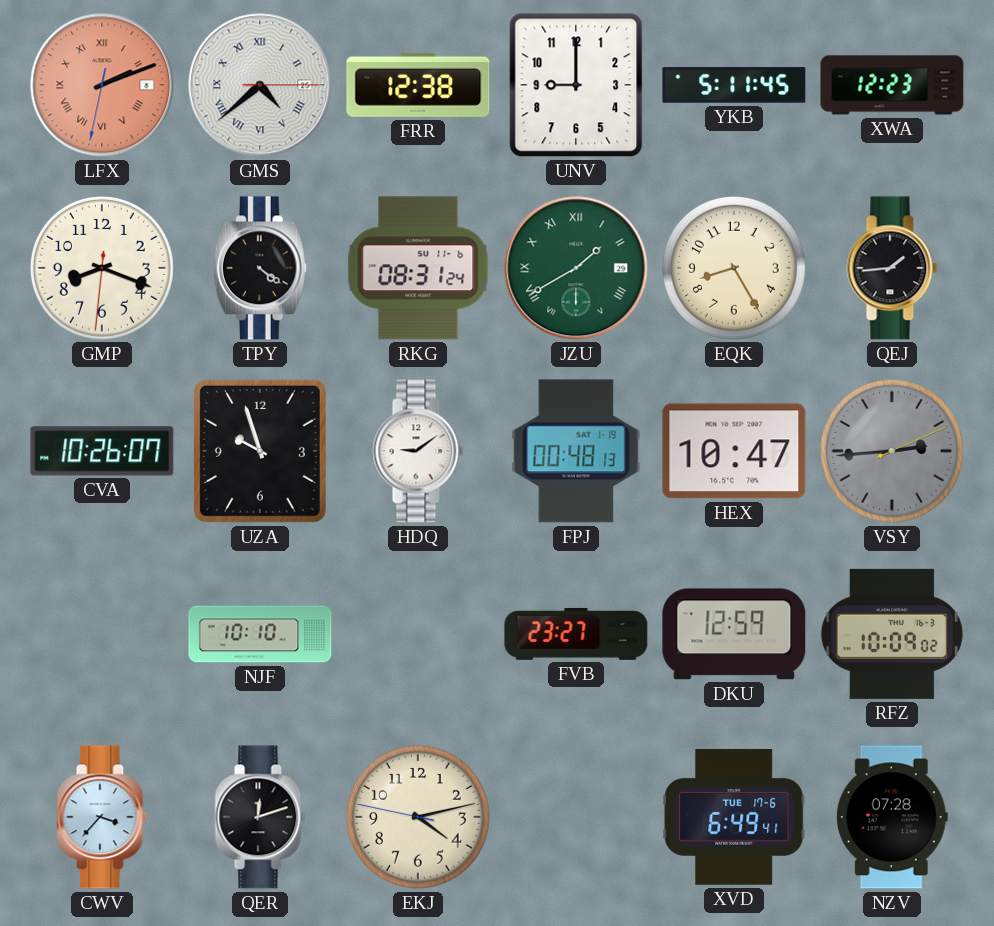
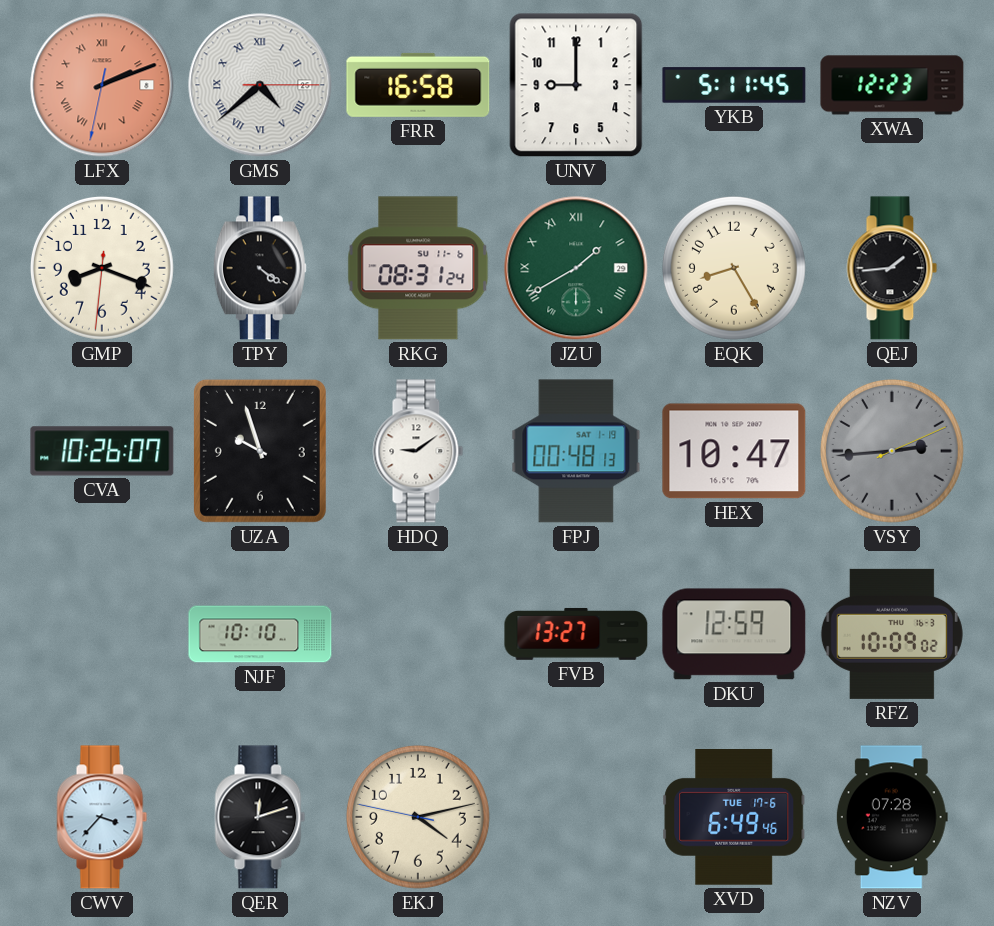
FRR: 12:38 -> 16:58
FVB: 23:27 -> 13:27
XVD: 6:49:41 -> 6:49:46
